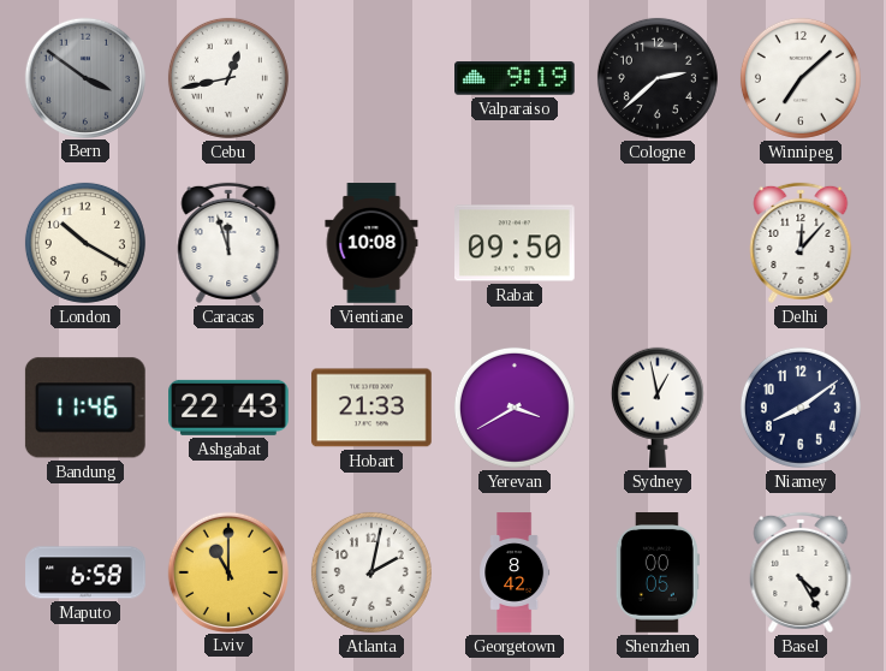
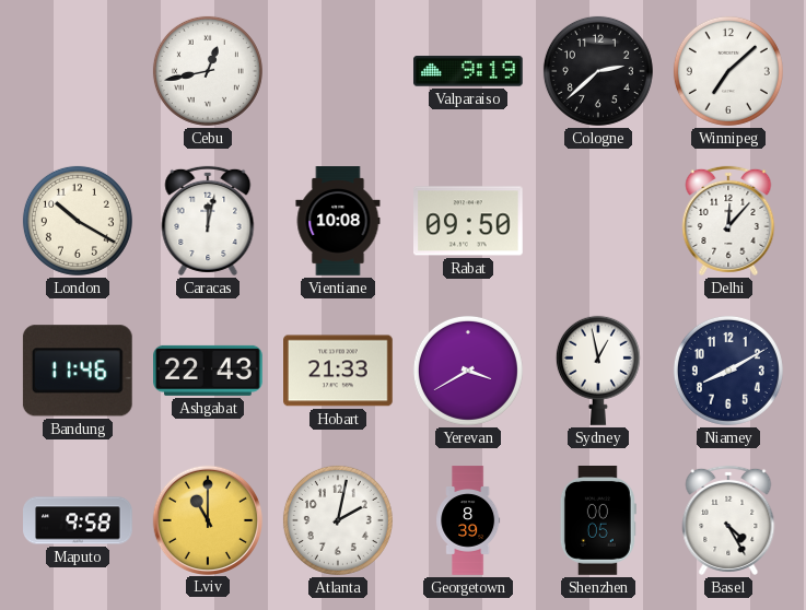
Bern: 3:51 -> none
Caracas: 11:57 -> 12:02
Niamey: 8:09 -> 8:10
Maputo: 6:58 -> 9:58
Georgetown: 8:42 -> 8:39
